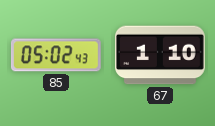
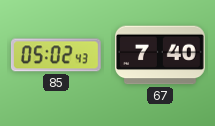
67: 1:10 -> 7:40
